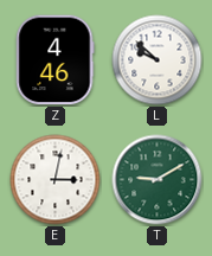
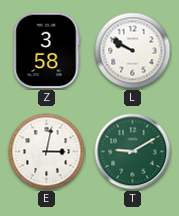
Z: 4:46 -> 3:58
L: 9:52 -> 9:50
